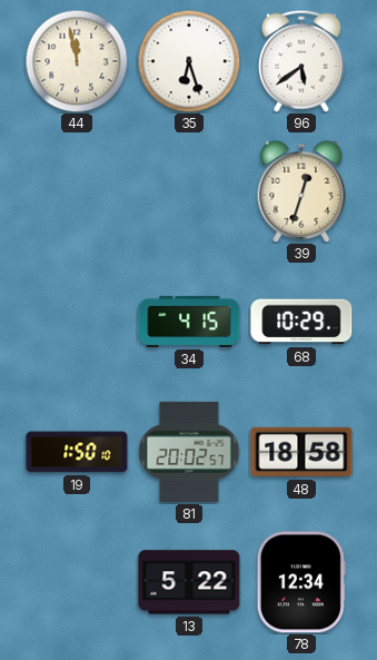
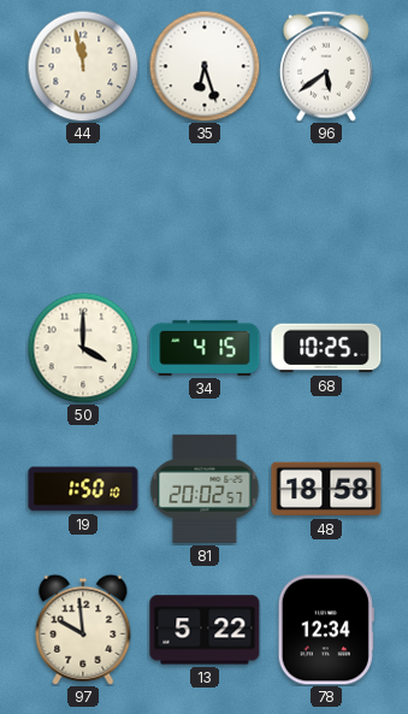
39: 12:33 -> none
50: none -> 4:00
68: 10:29 -> 10:25
97: none -> 9:59
